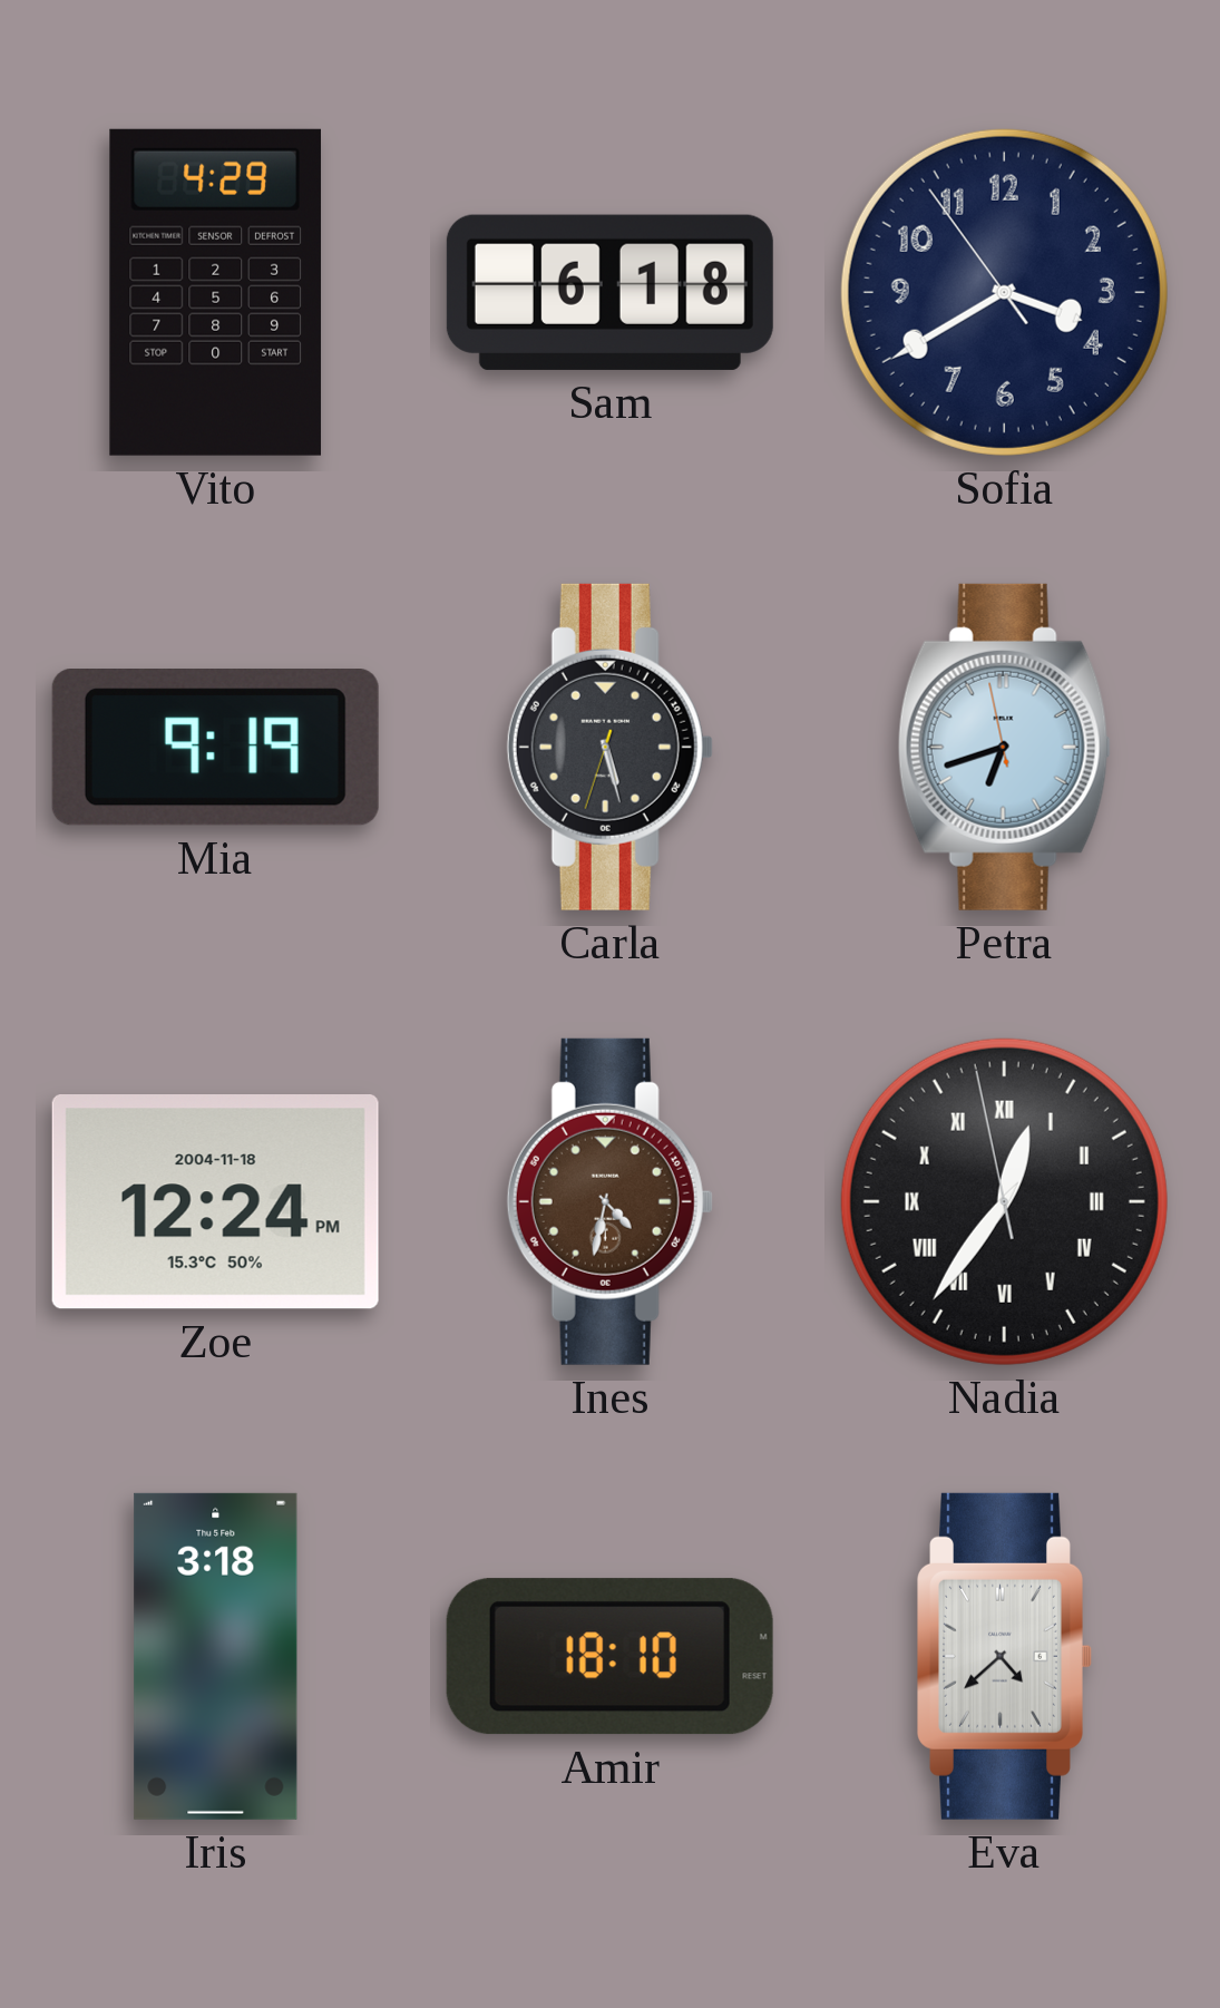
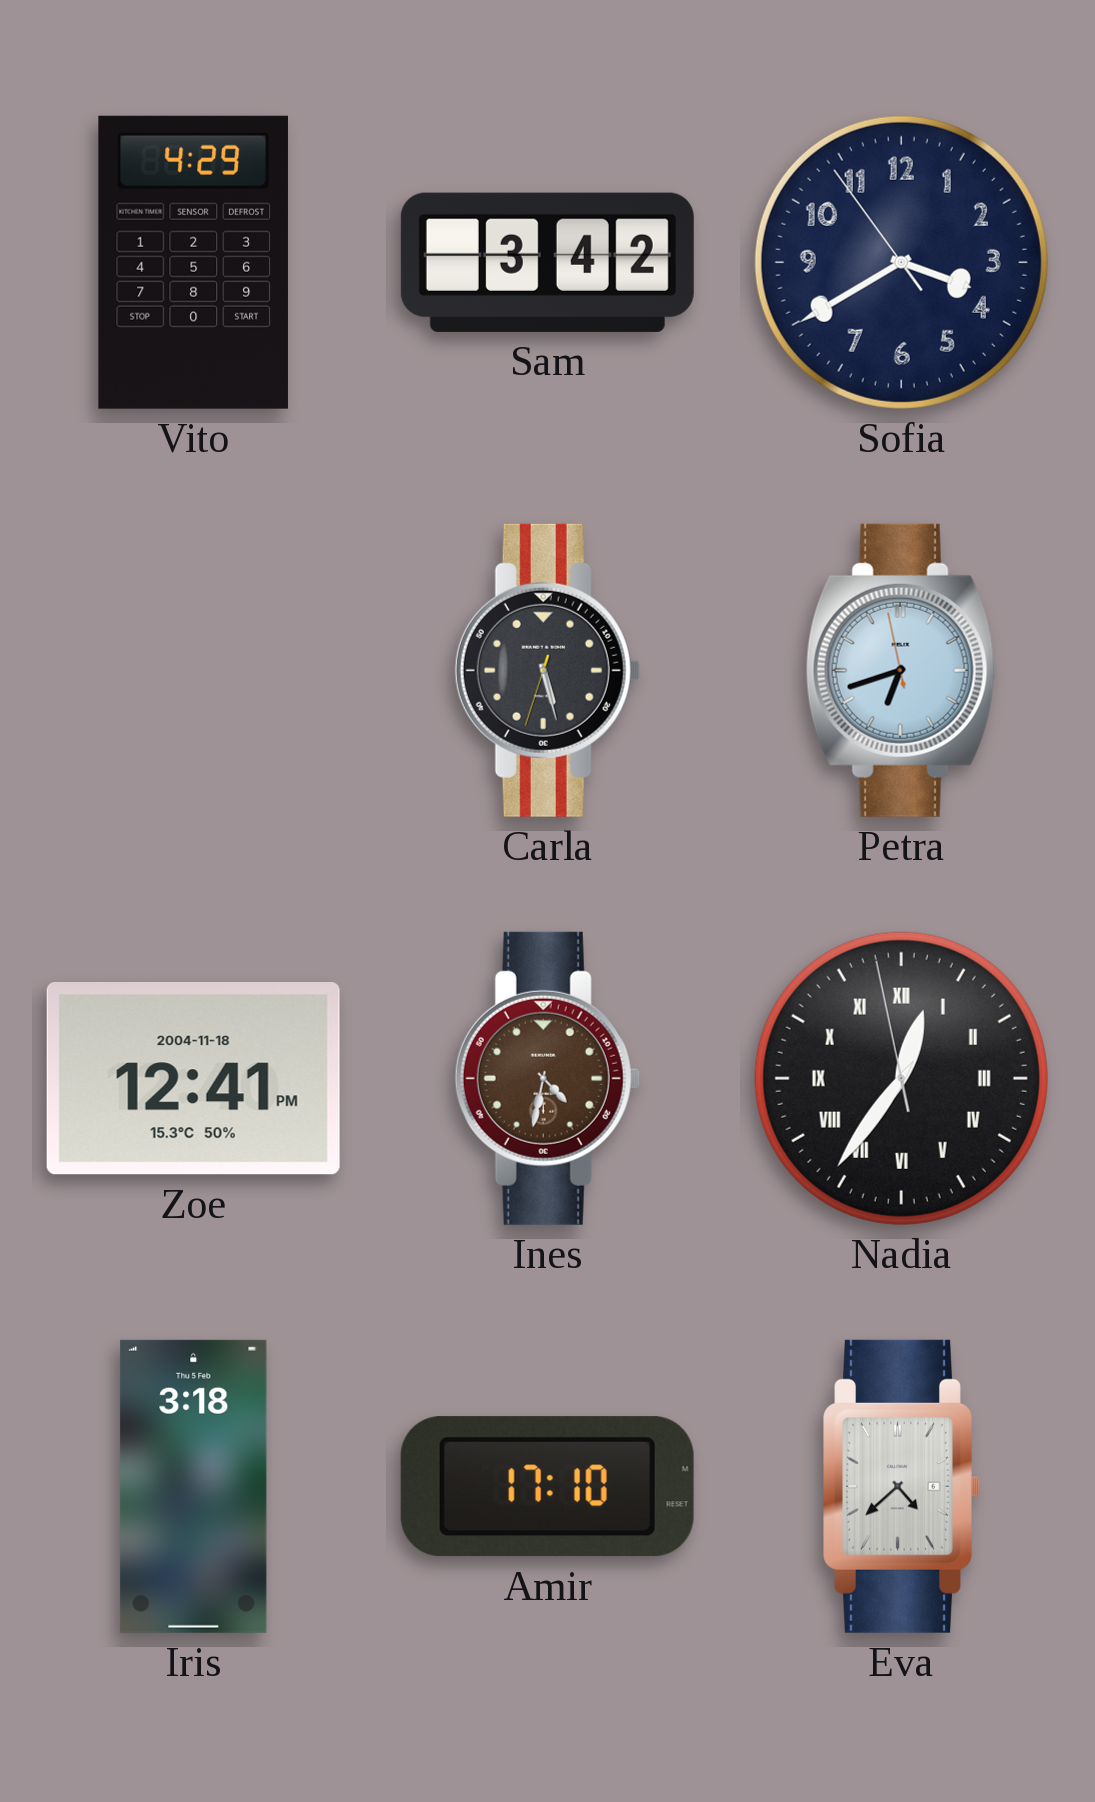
Sam: 6:18 -> 3:42
Mia: 9:19 -> none
Zoe: 12:24 -> 12:41
Amir: 18:10 -> 17:10
